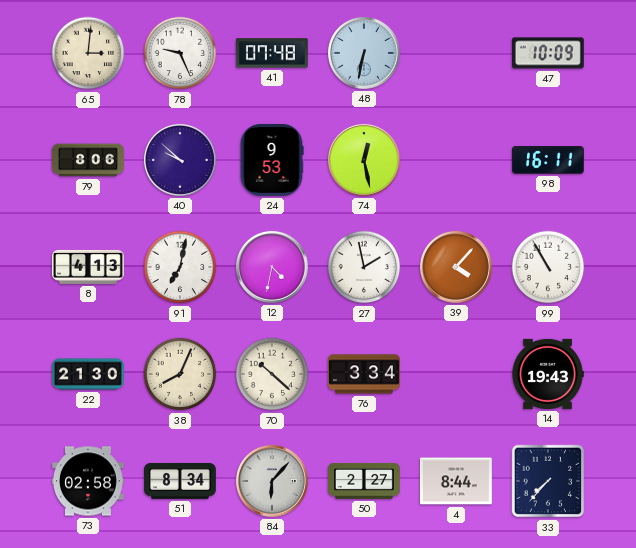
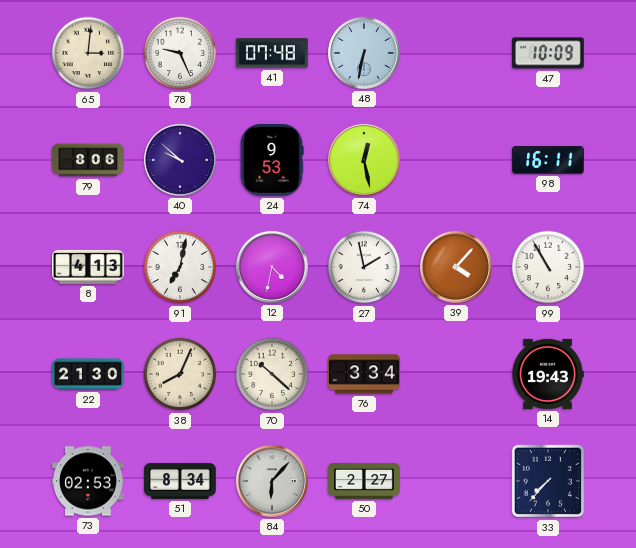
73: 02:58 -> 02:53
4: 8:44 -> none
